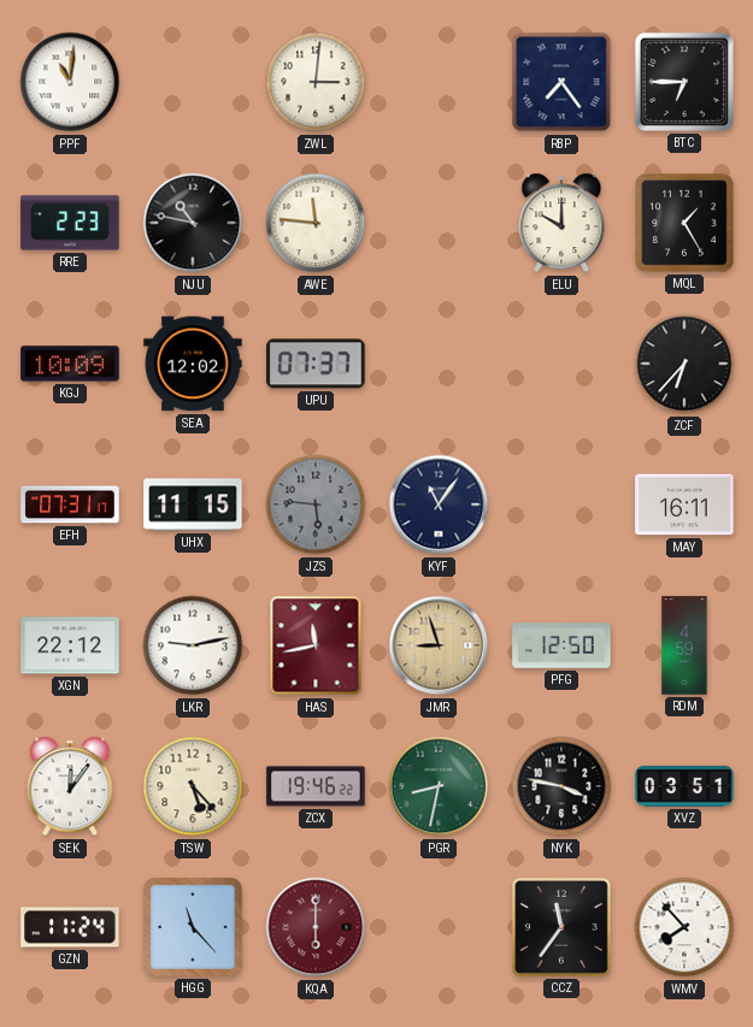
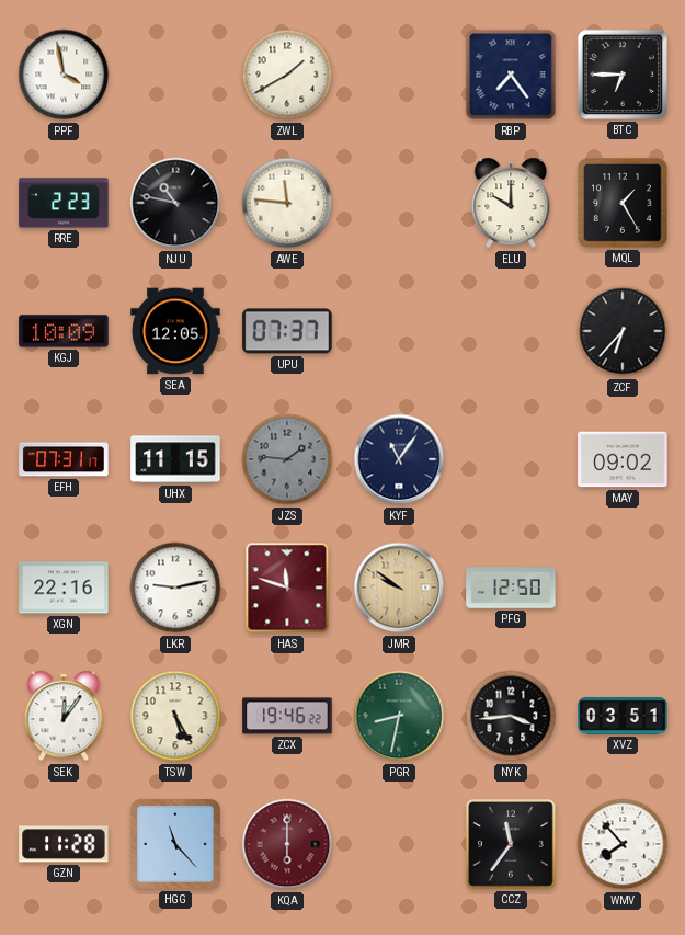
PPF: 11:01 -> 3:58
ZWL: 3:01 -> 1:40
SEA: 12:02 -> 12:05
JZS: 5:46 -> 1:46
MAY: 16:11 -> 09:02
XGN: 22:12 -> 22:16
HAS: 11:43 -> 11:48
JMR: 8:57 -> 9:51
RDM: 4:59 -> none
TSW: 5:23 -> 5:25
NYK: 3:47 -> 3:44
GZN: 11:24 -> 11:28
